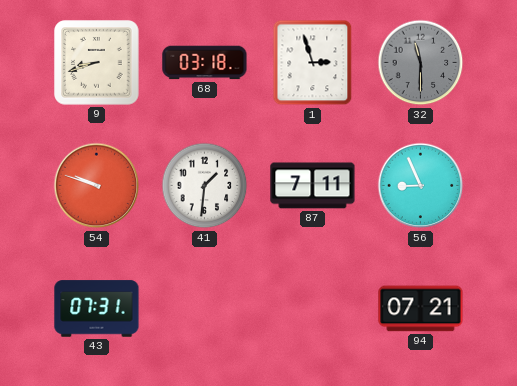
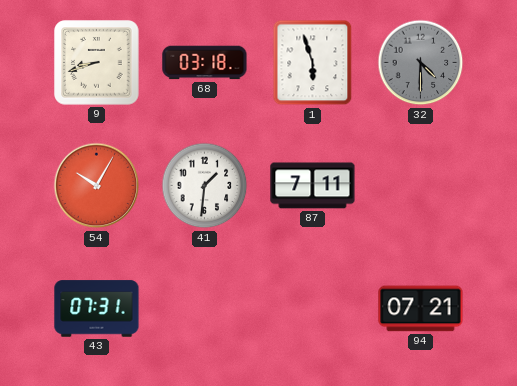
1: 2:57 -> 5:57
32: 11:30 -> 4:30
54: 9:48 -> 10:05
56: 8:56 -> none
